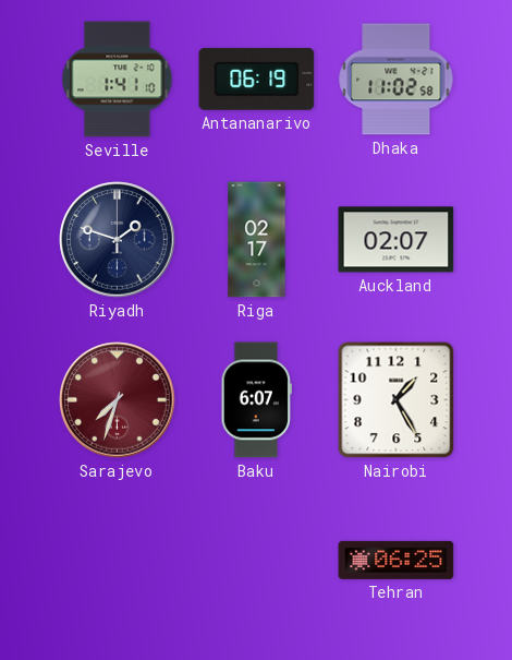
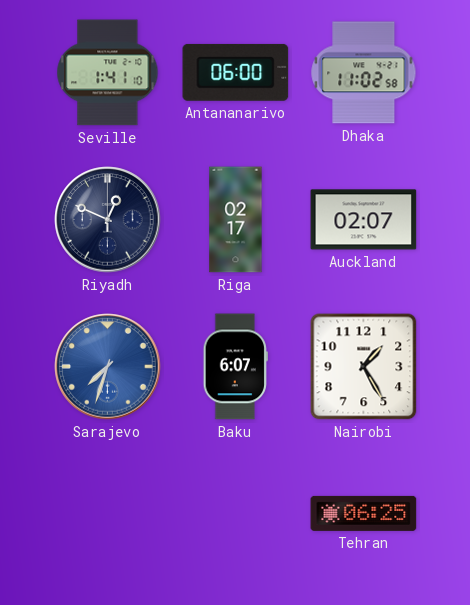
Antananarivo: 06:19 -> 06:00
Riyadh: 1:48 -> 12:49
Sarajevo dial: burgundy -> blue
